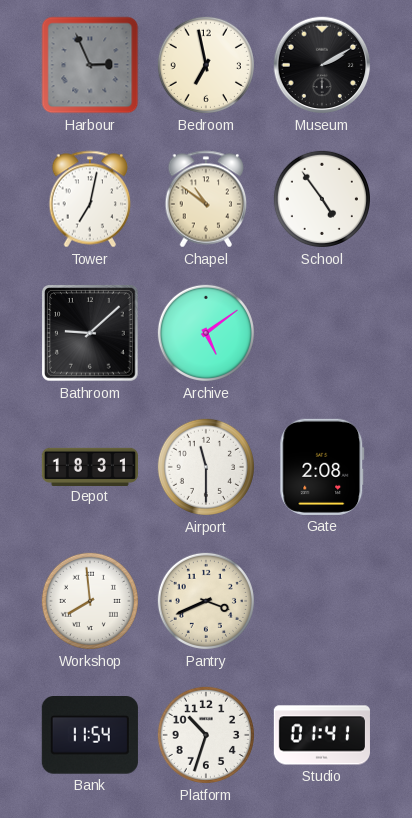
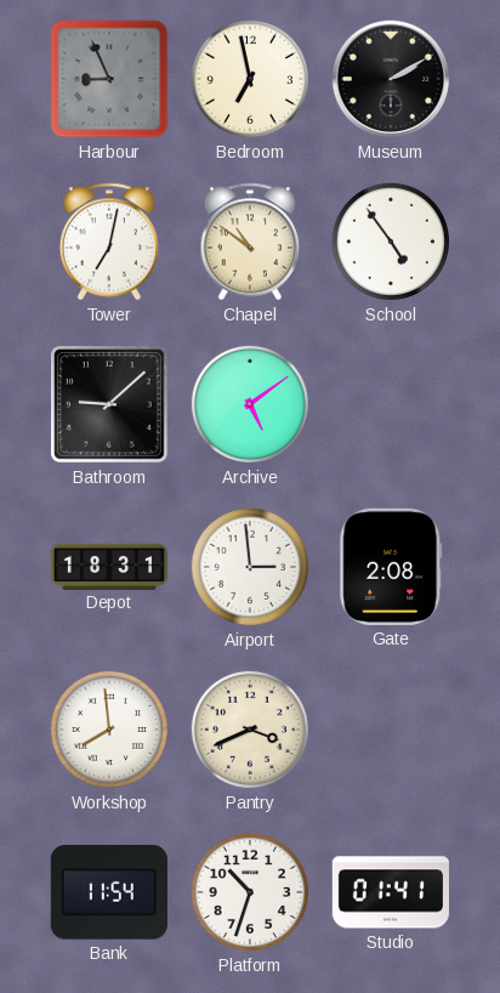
Harbour: 2:56 -> 8:56
Airport: 11:30 -> 2:59
